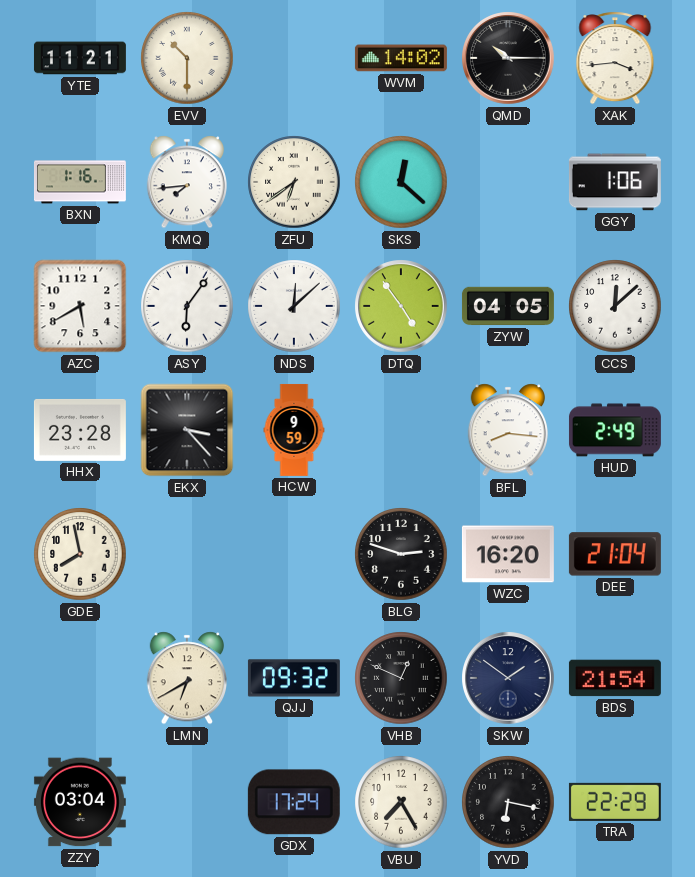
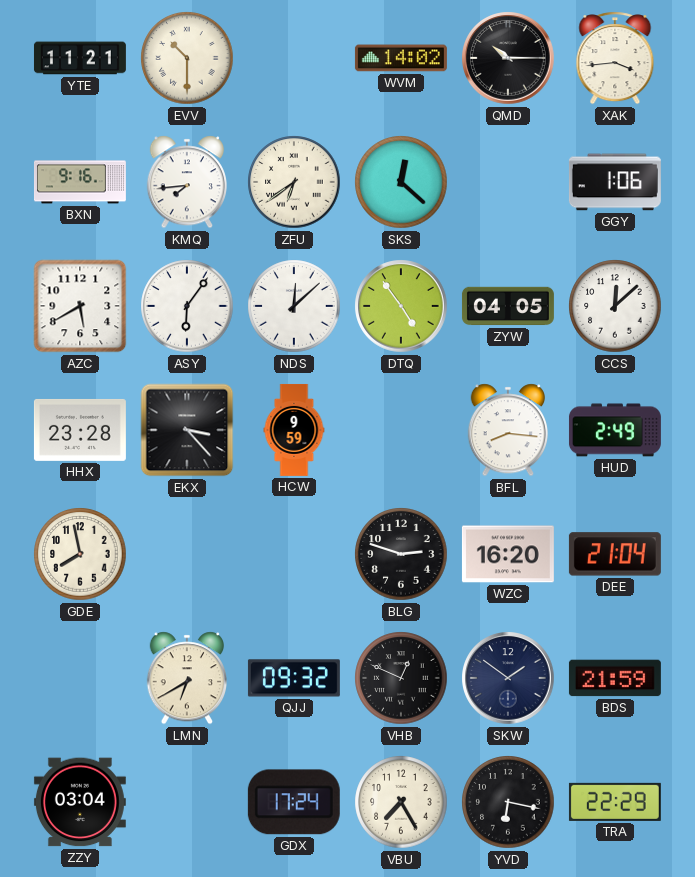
BXN: 1:16 -> 9:16
BDS: 21:54 -> 21:59
